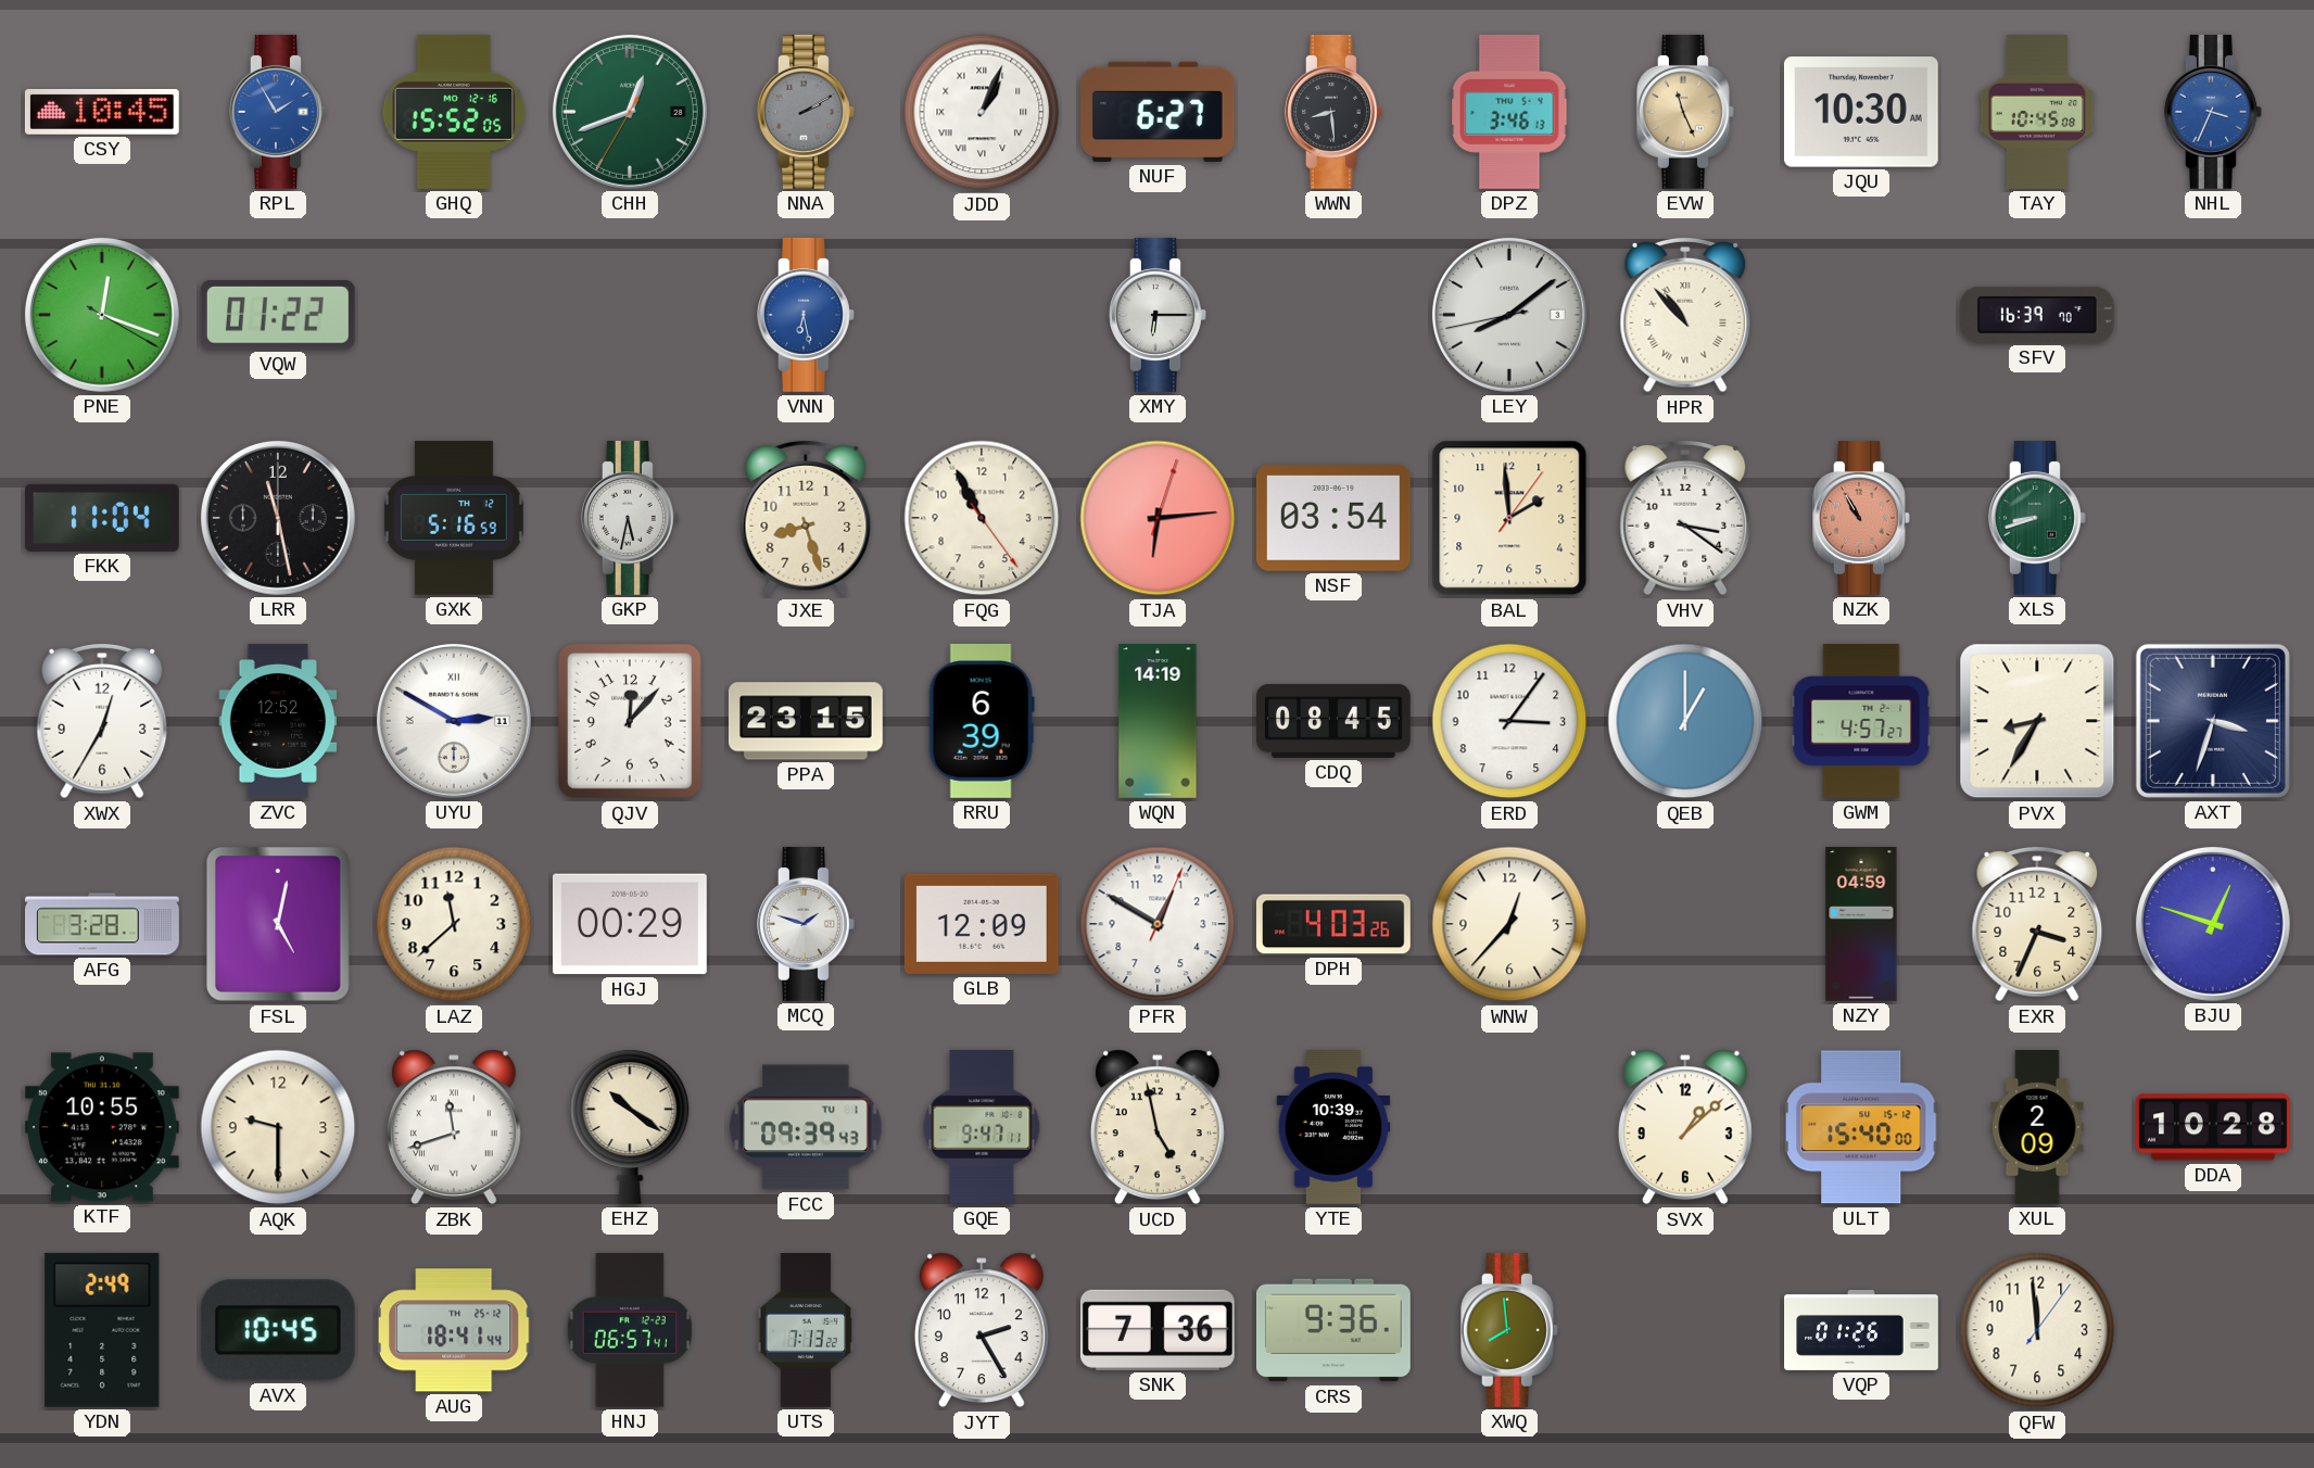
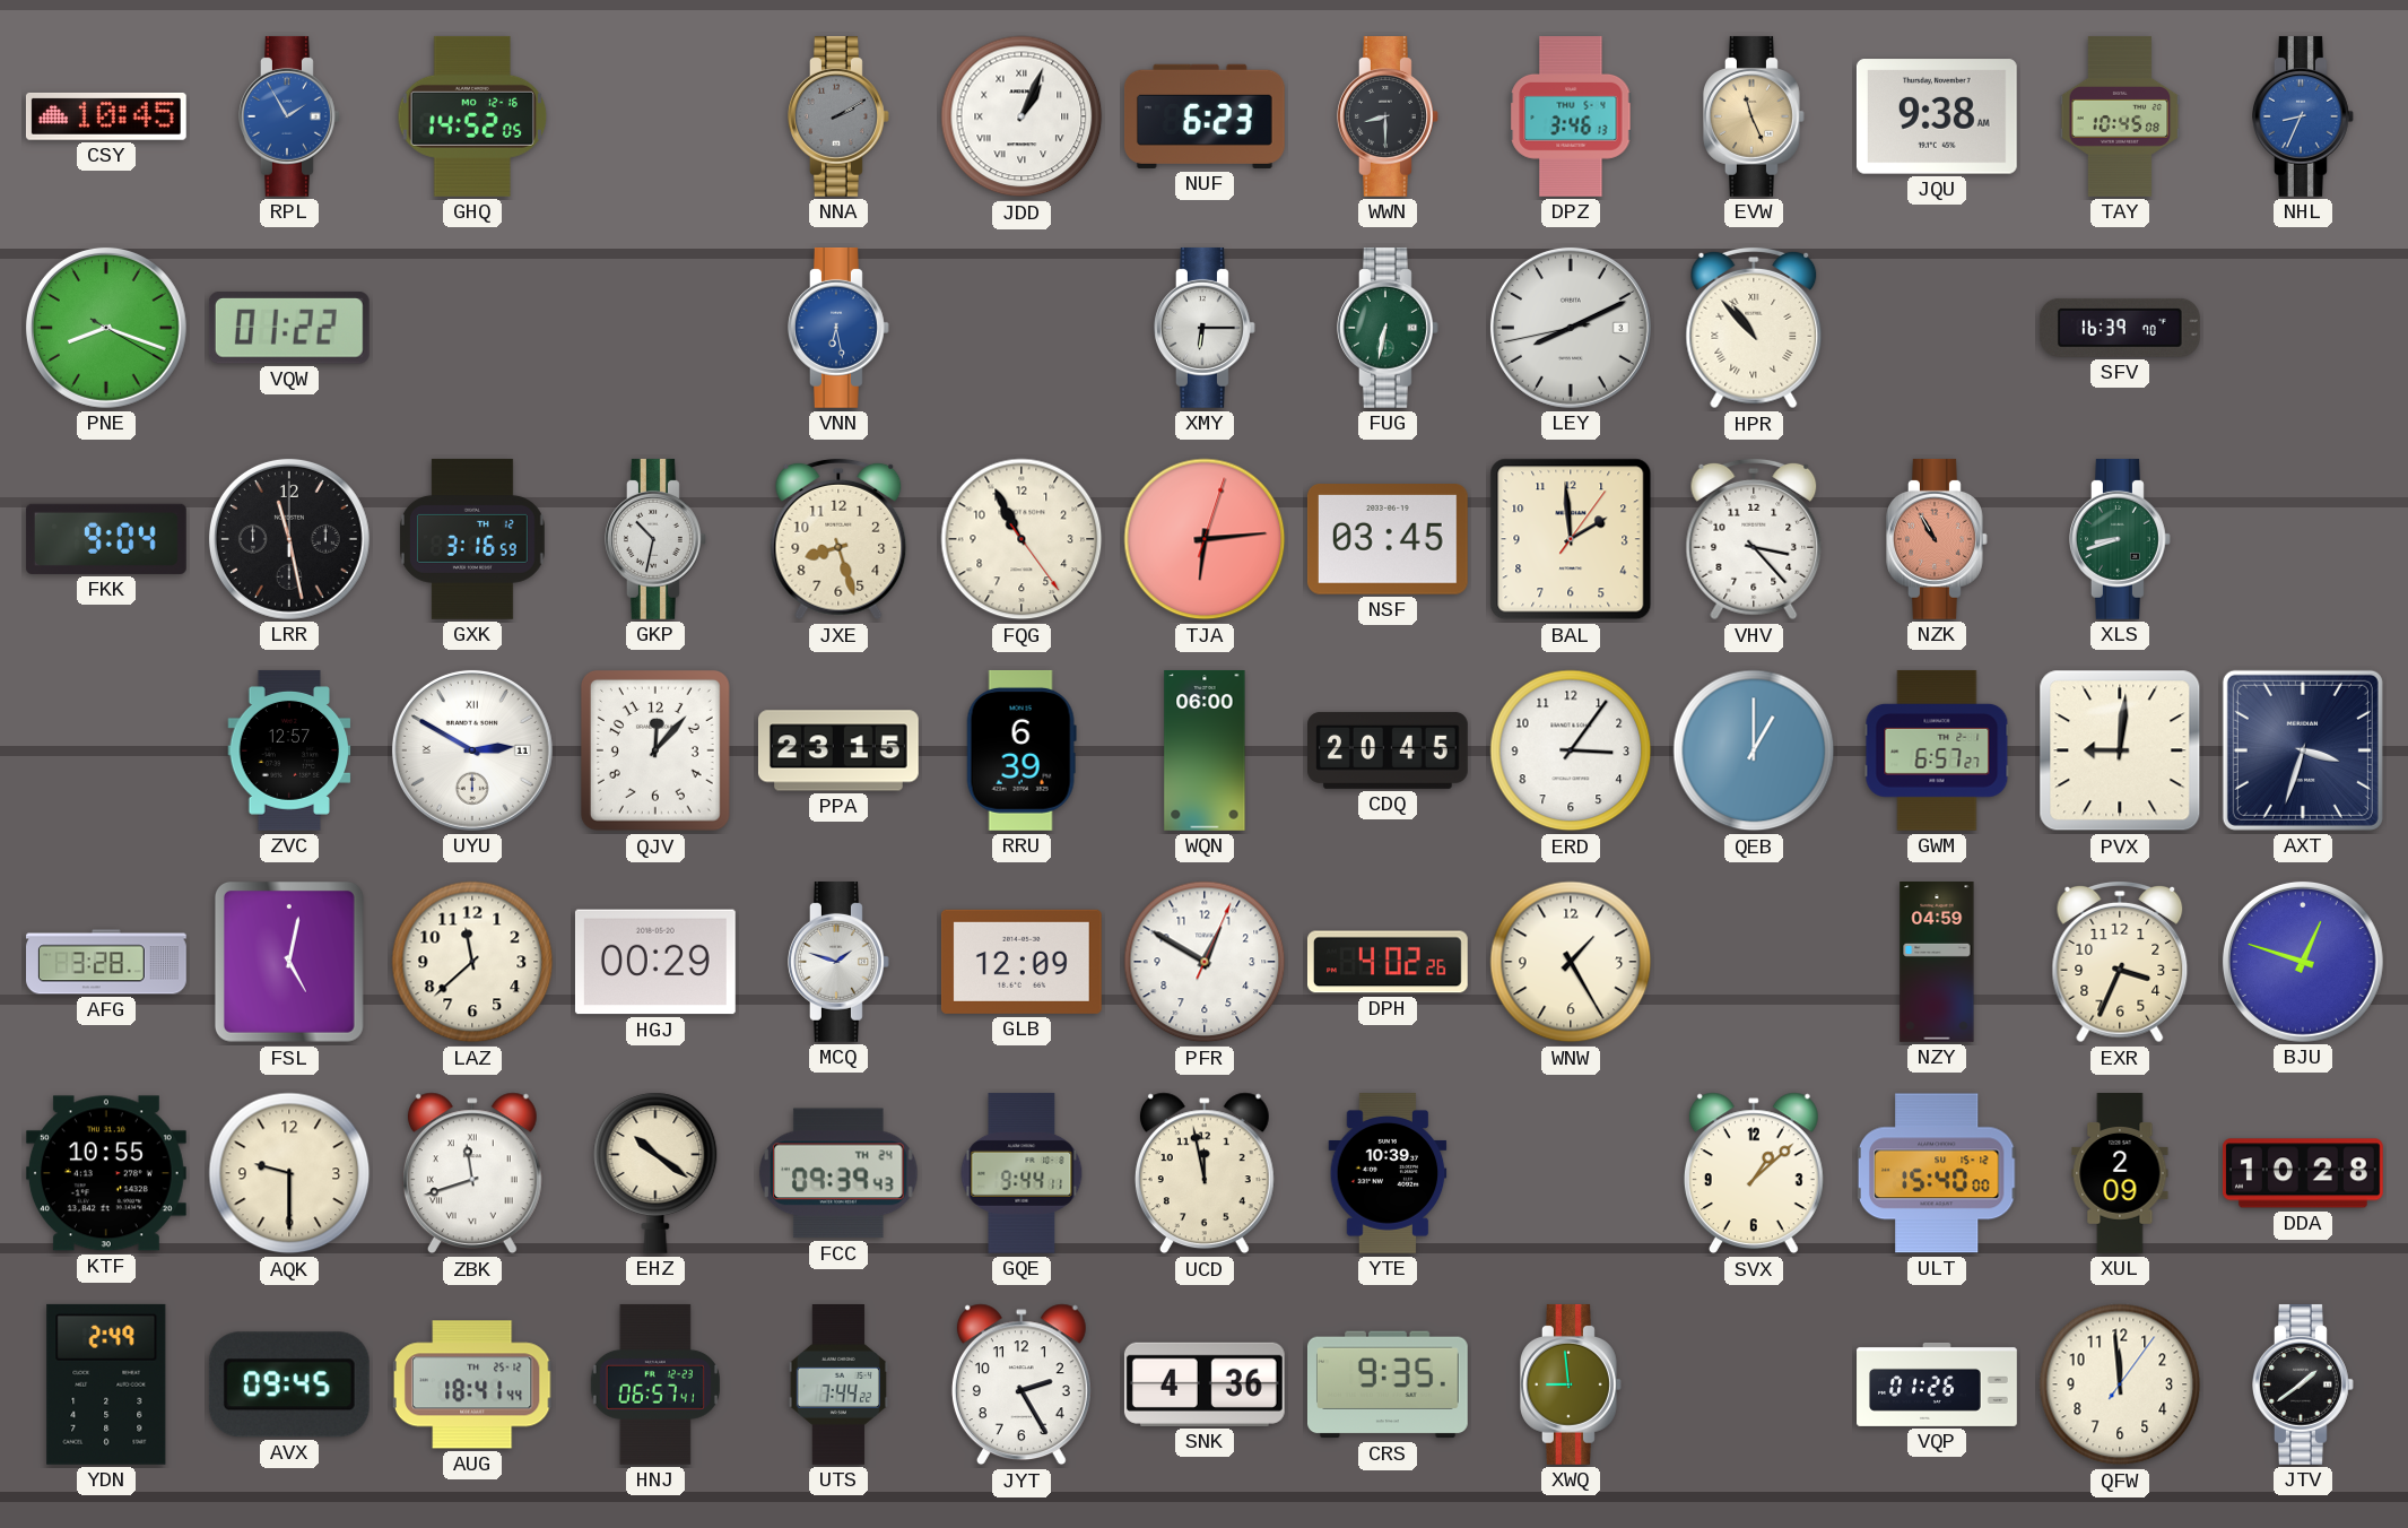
GHQ: 15:52 -> 14:52
CHH: 12:41 -> none
NUF: 6:27 -> 6:23
WWN: 8:29 -> 8:30
JQU: 10:30 -> 9:38
NHL: 3:34 -> 8:34
PNE: 12:18 -> 8:18
FUG: none -> 6:32
LEY: 8:08 -> 8:10
FKK: 11:04 -> 9:04
GXK: 5:16 -> 3:16
GKP: 5:32 -> 10:32
NSF: 03:54 -> 03:45
VHV: 3:21 -> 3:23
XWX: 12:35 -> none
ZVC: 12:52 -> 12:57
WQN: 14:19 -> 06:00
CDQ: 08:45 -> 20:45
GWM: 4:57 -> 6:57
PVX: 8:35 -> 9:01
DPH: 4:03 -> 4:02
WNW: 12:37 -> 1:25
FCC date: TU 1 -> TH 24
GQE: 9:47 -> 9:44
UCD: 4:58 -> 11:58
AVX: 10:45 -> 09:45
UTS: 7:13 -> 7:44
SNK: 7:36 -> 4:36
CRS: 9:36 -> 9:35
XWQ: 7:59 -> 8:59
JTV: none -> 1:39
